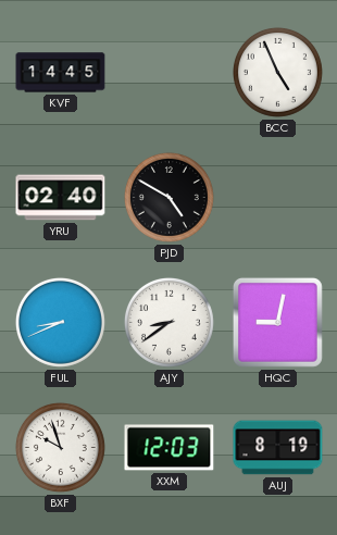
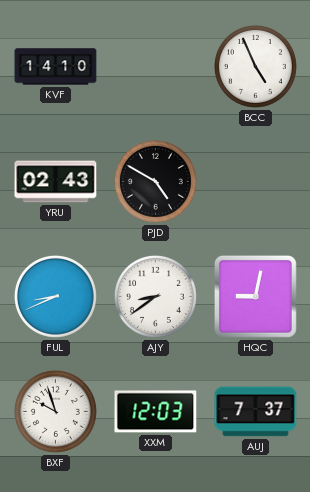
KVF: 14:45 -> 14:10
YRU: 02:40 -> 02:43
AUJ: 8:19 -> 7:37
